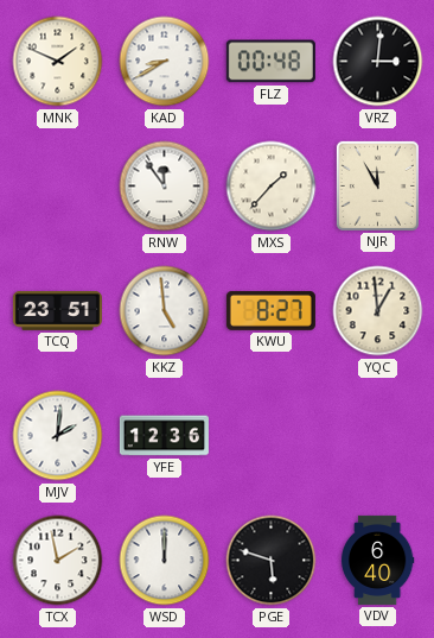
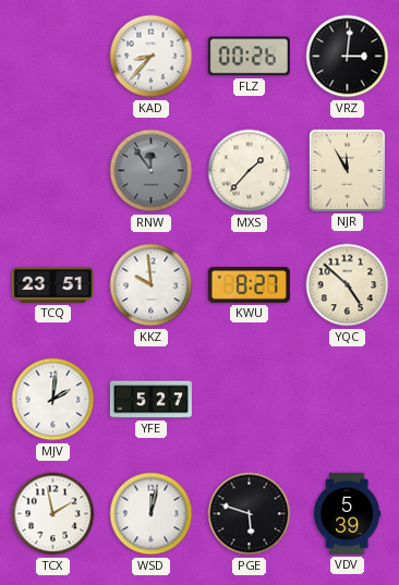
MNK: 1:49 -> none
KAD: 8:40 -> 8:37
FLZ: 00:48 -> 00:26
RNW dial: white -> grey
KKZ: 4:59 -> 9:59
YQC: 12:59 -> 4:52
YFE: 12:36 -> 5:27
WSD: 12:00 -> 12:02
VDV: 6:40 -> 5:39
